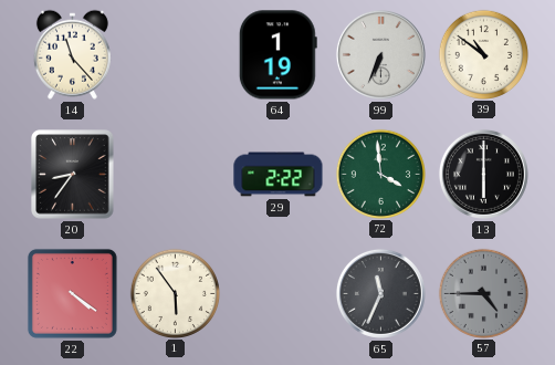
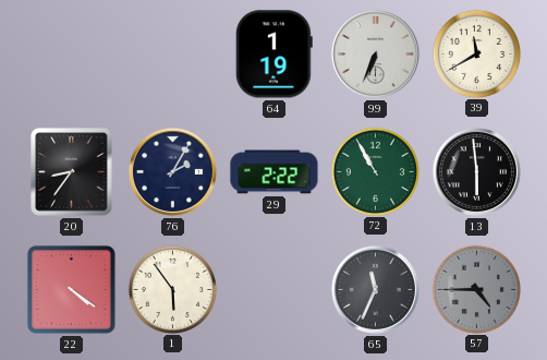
14: 11:23 -> none
39: 10:51 -> 11:40
76: none -> 2:05
72: 3:59 -> 10:55
13: 6:00 -> 5:59
